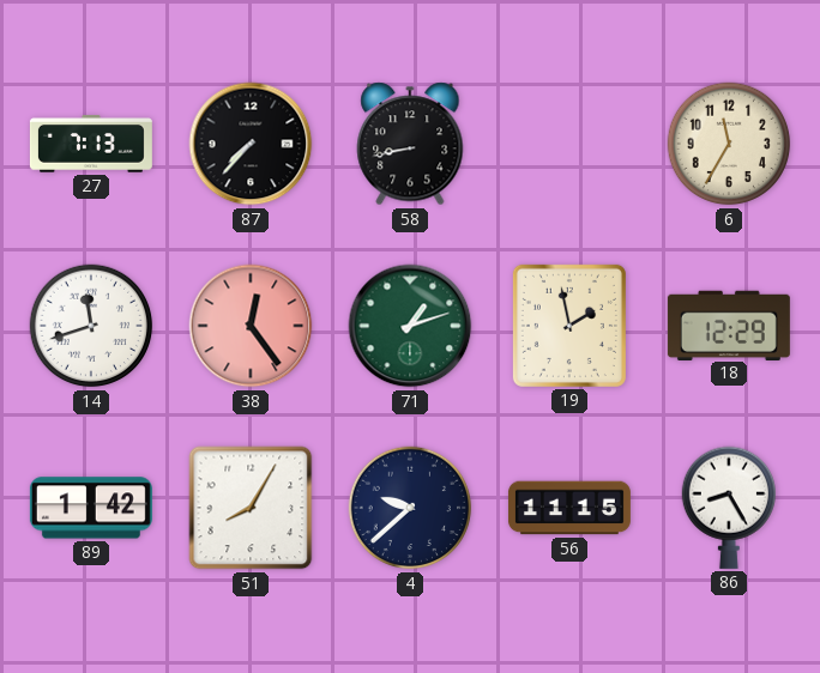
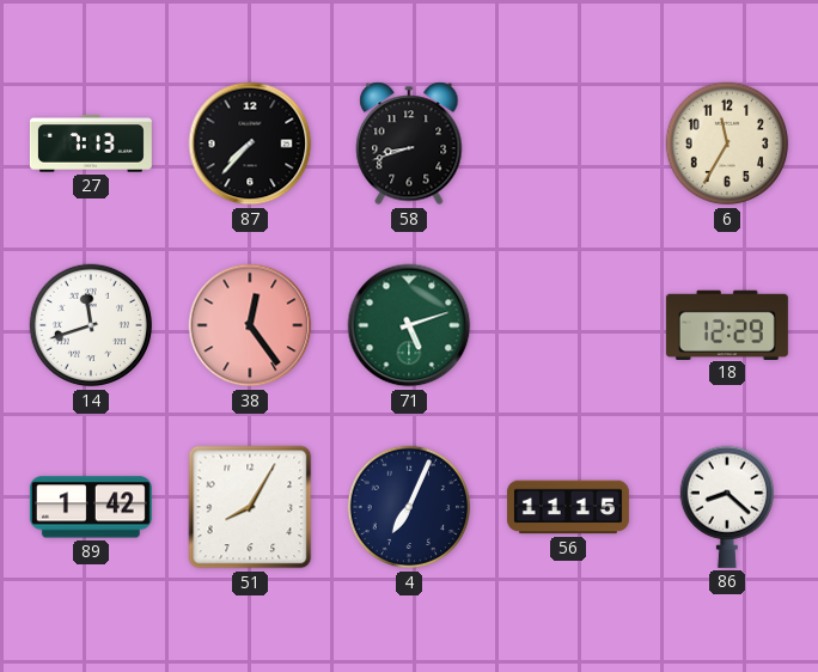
58: 8:43 -> 8:42
71: 1:12 -> 5:12
19: 1:58 -> none
4: 9:38 -> 7:04
86: 8:25 -> 8:22
